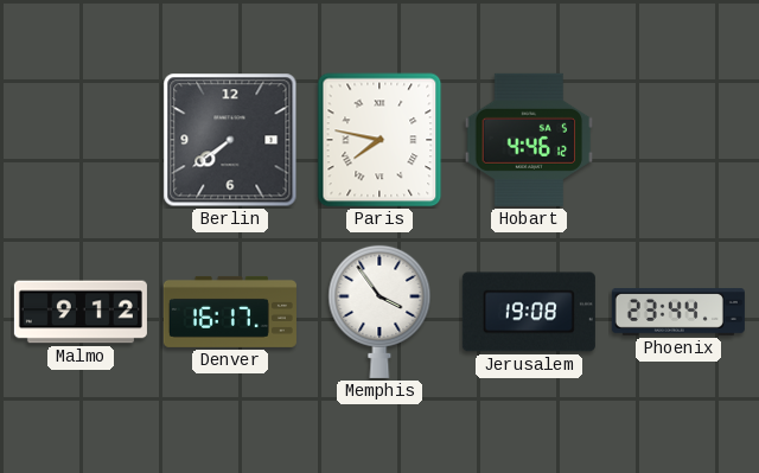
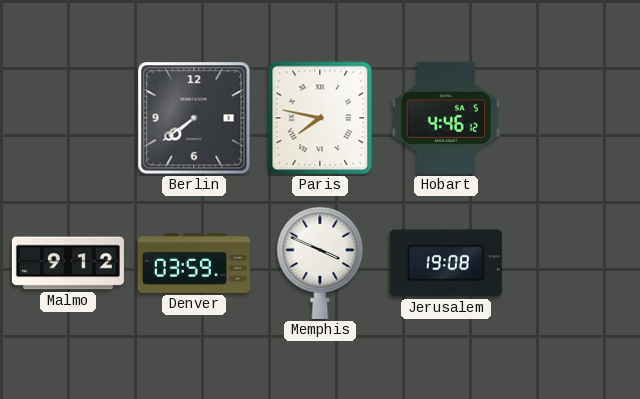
Denver: 16:17 -> 03:59
Memphis: 3:54 -> 3:49
Phoenix: 23:44 -> none
